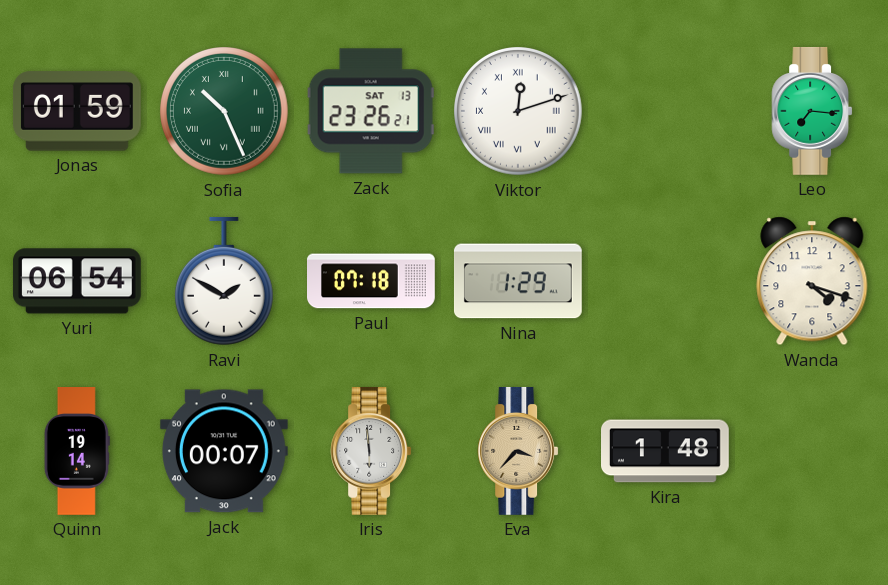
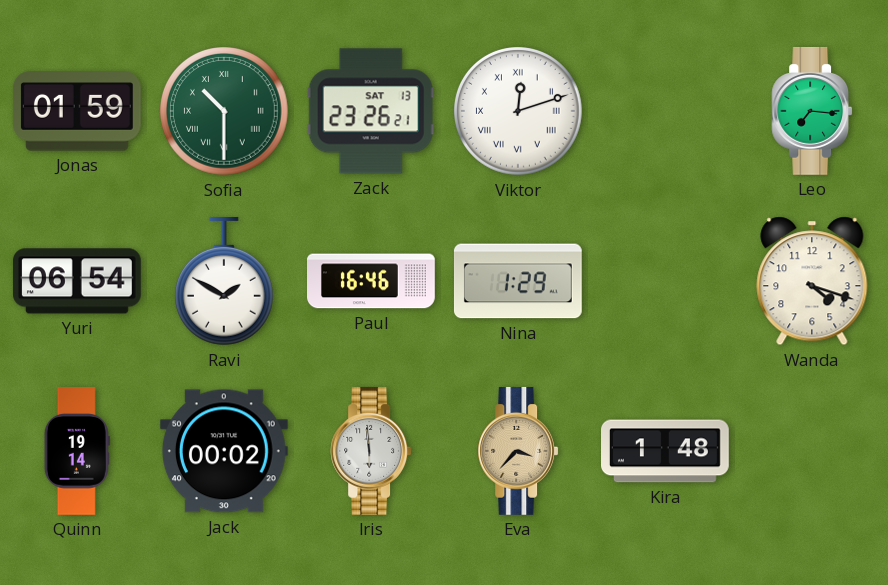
Sofia: 10:26 -> 10:30
Paul: 07:18 -> 16:46
Jack: 00:07 -> 00:02
